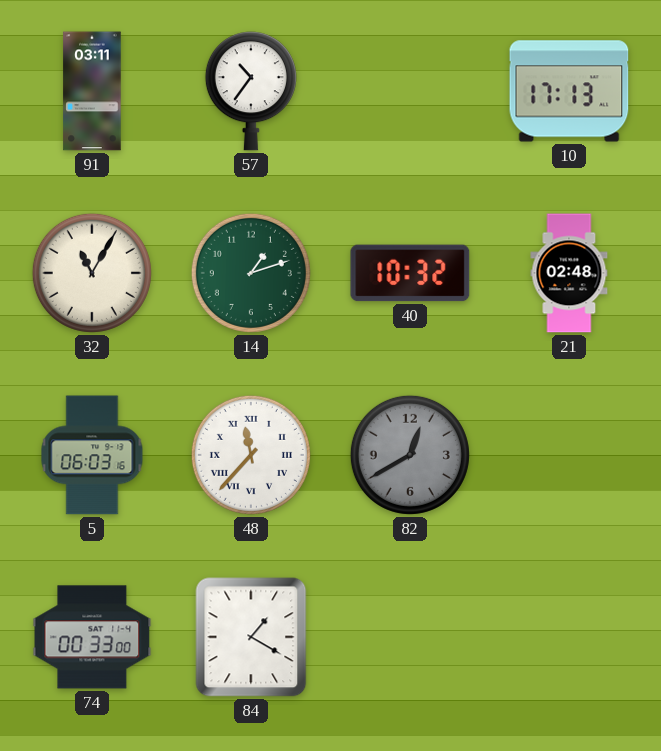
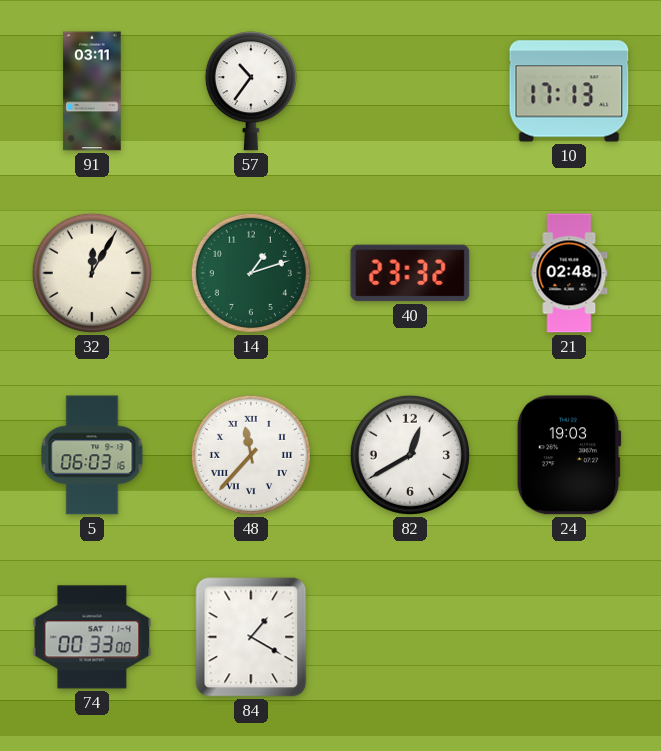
32: 11:05 -> 12:05
40: 10:32 -> 23:32
82 dial: grey -> white
24: none -> 19:03
